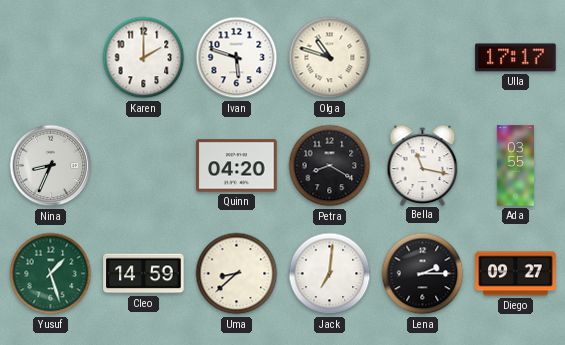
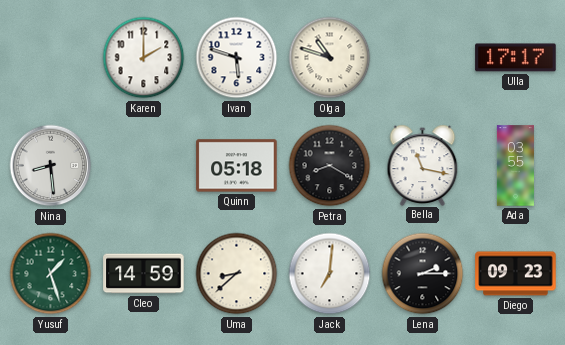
Nina: 8:34 -> 8:29
Quinn: 04:20 -> 05:18
Diego: 09:27 -> 09:23
